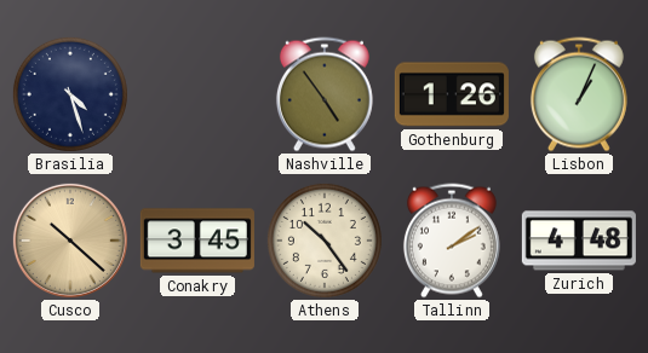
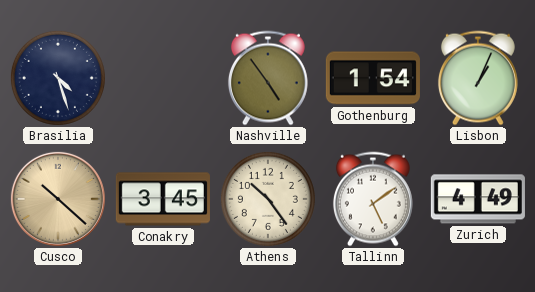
Gothenburg: 1:26 -> 1:54
Tallinn: 2:09 -> 5:09
Zurich: 4:48 -> 4:49
